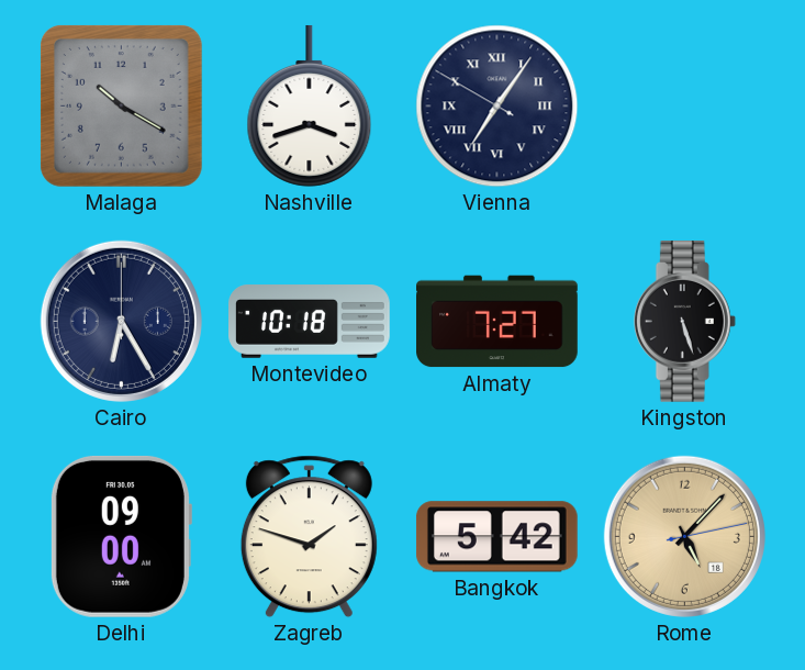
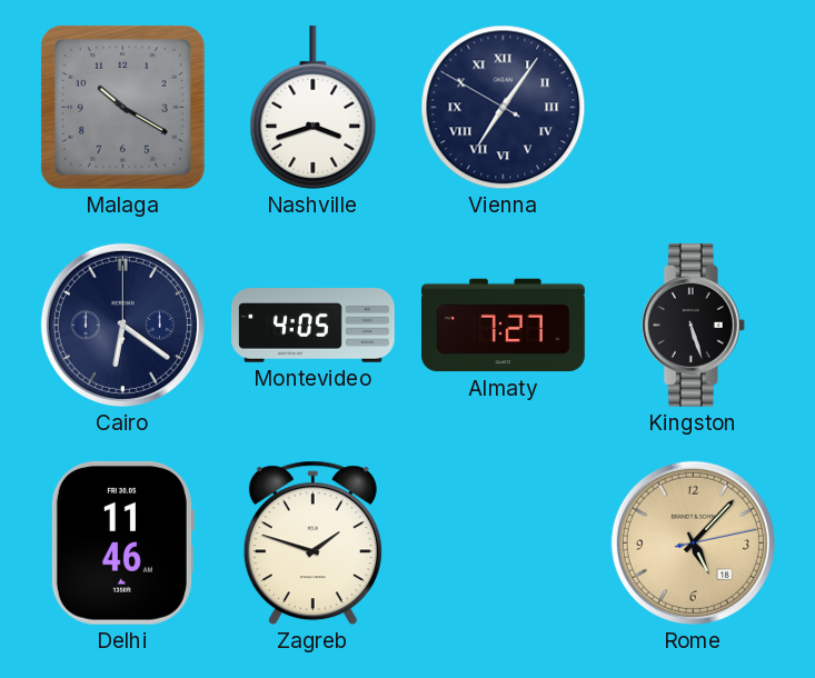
Cairo: 6:25 -> 6:21
Montevideo: 10:18 -> 4:05
Delhi: 09:00 -> 11:46
Bangkok: 5:42 -> none
